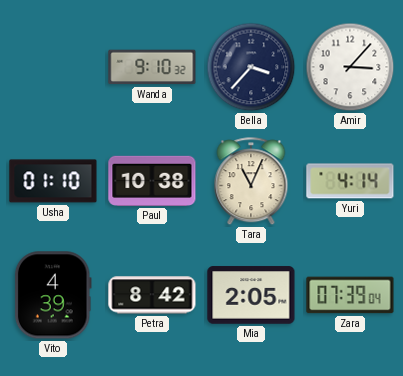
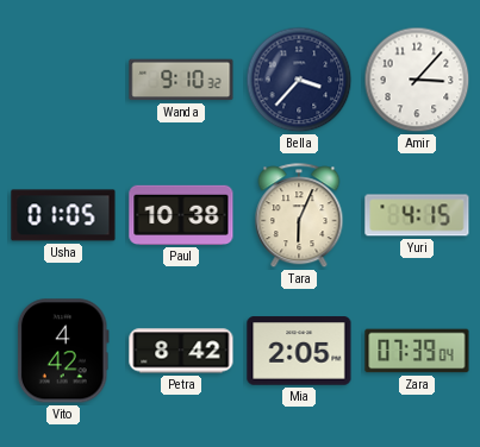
Usha: 01:10 -> 01:05
Tara: 11:04 -> 6:04
Yuri: 4:14 -> 4:15
Vito: 4:39 -> 4:42
